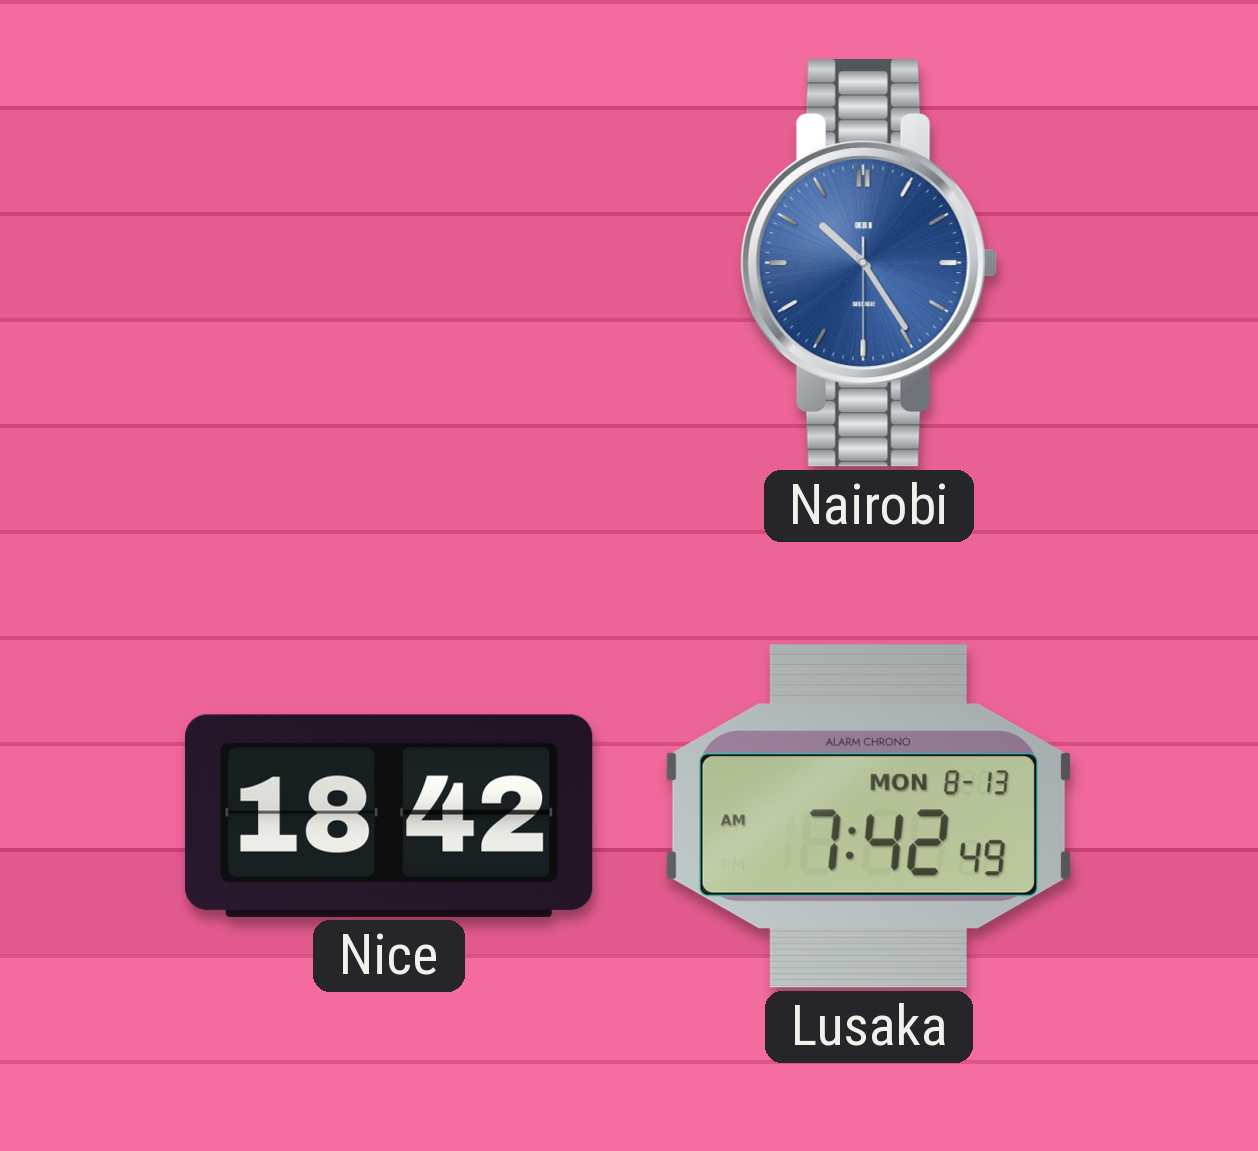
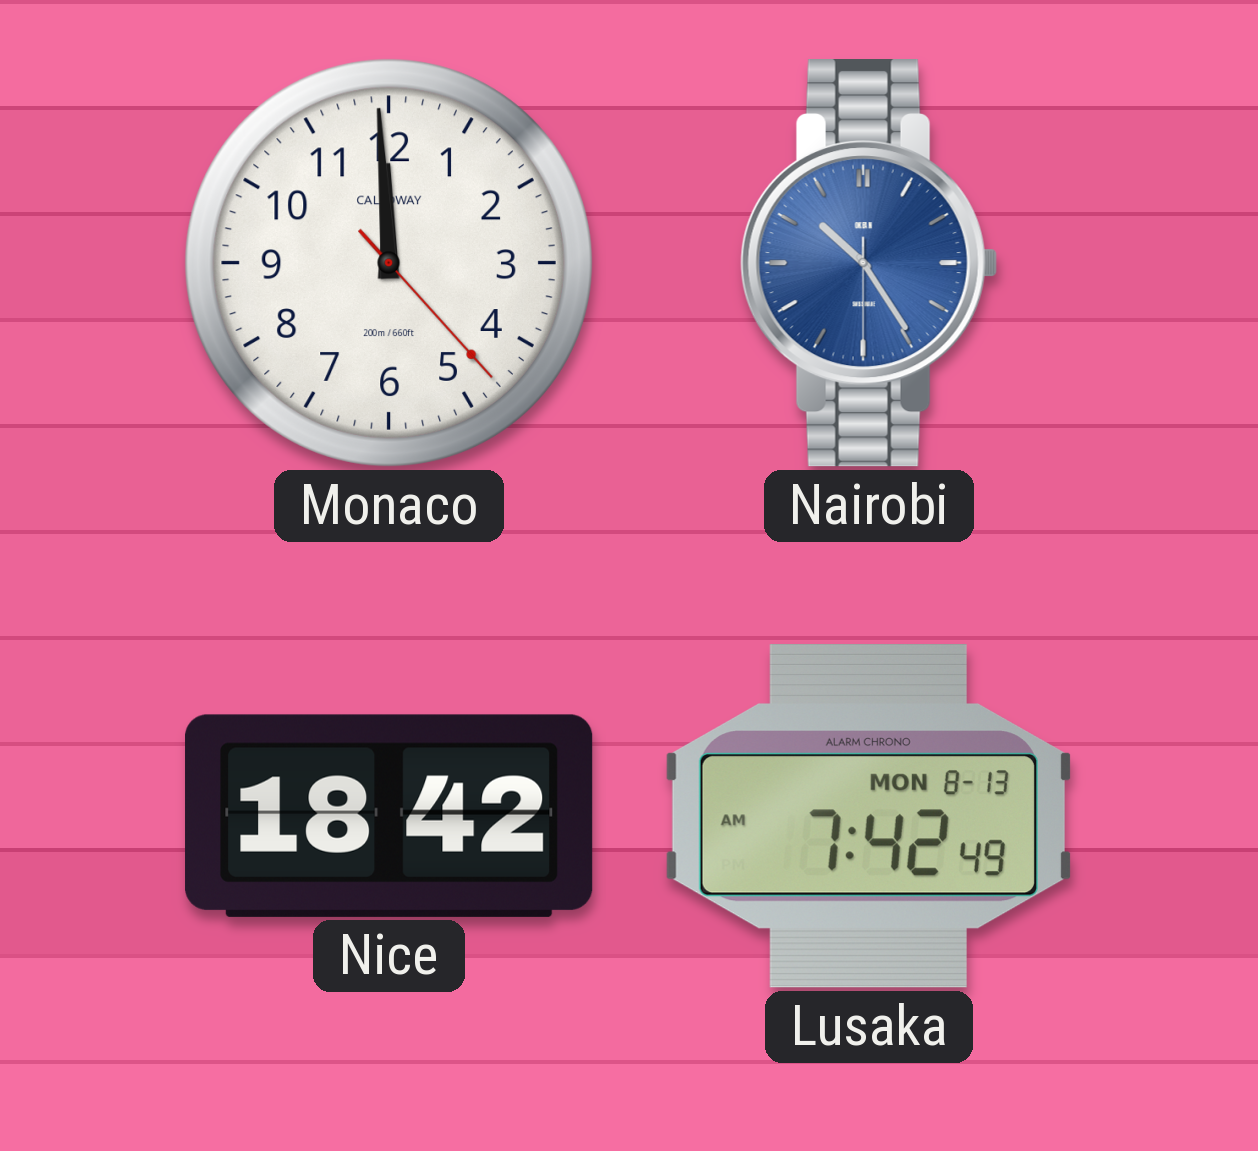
Monaco: none -> 11:59
